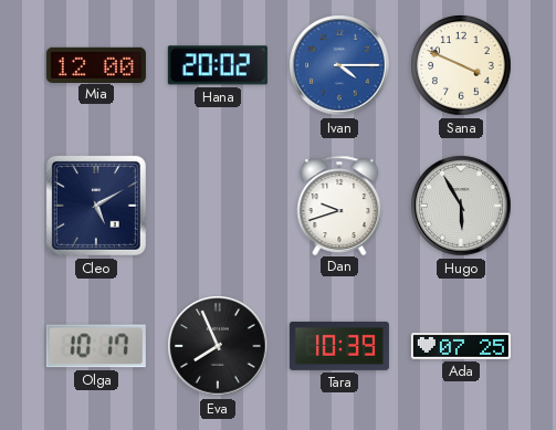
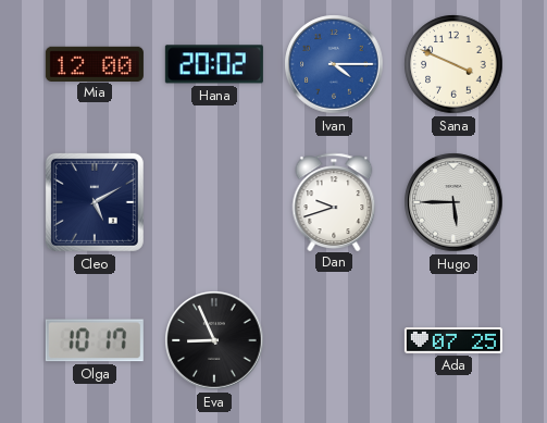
Hugo: 5:55 -> 5:45
Eva: 7:56 -> 8:56
Tara: 10:39 -> none
